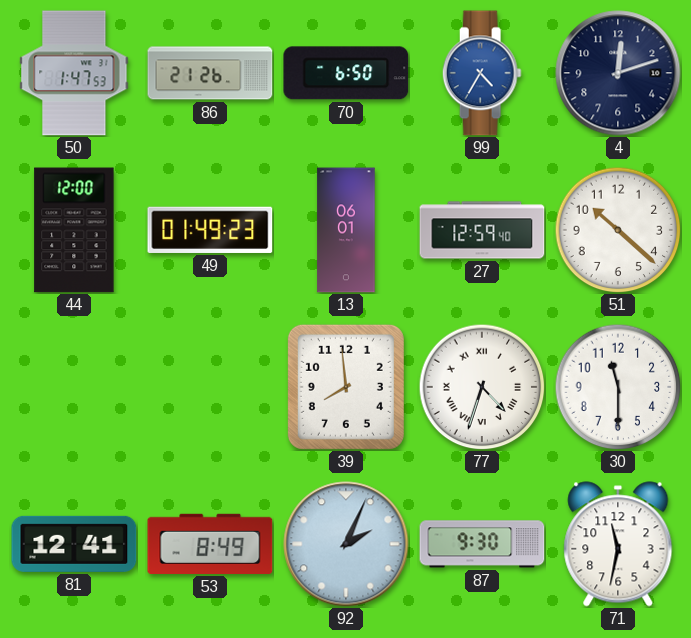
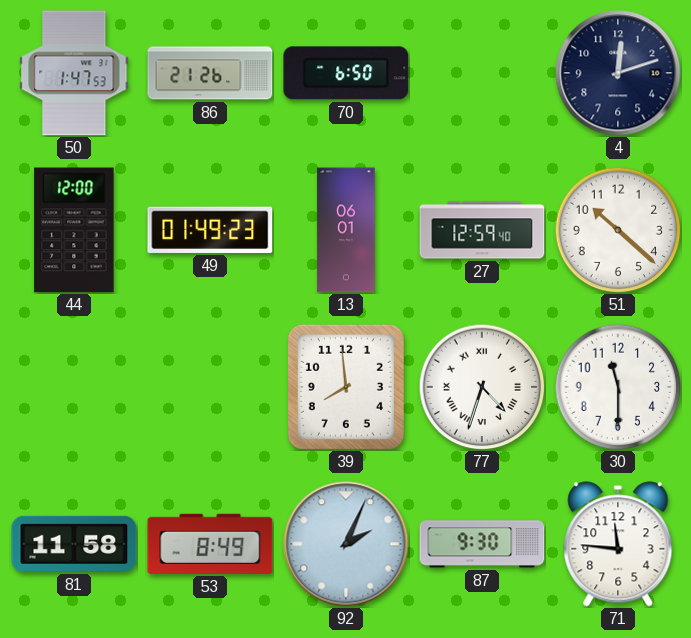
99: 4:35 -> none
81: 12:41 -> 11:58
71: 11:32 -> 11:46
